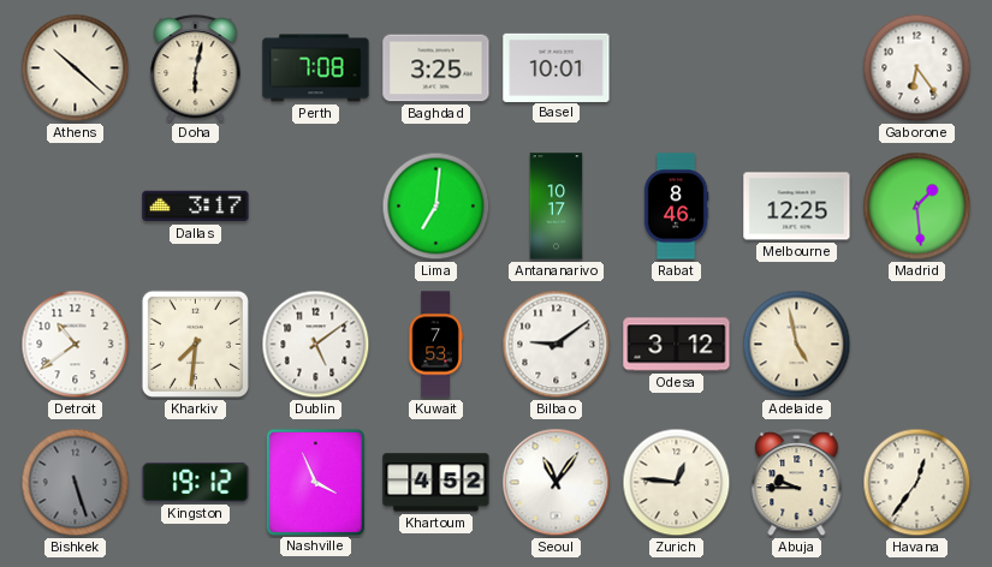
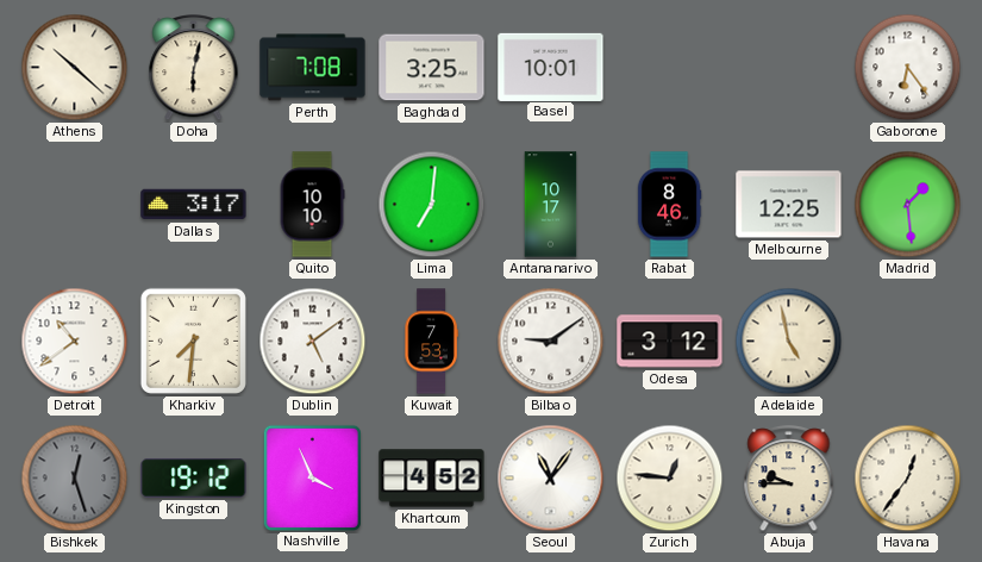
Quito: none -> 10:10
Bishkek: 5:27 -> 12:27
